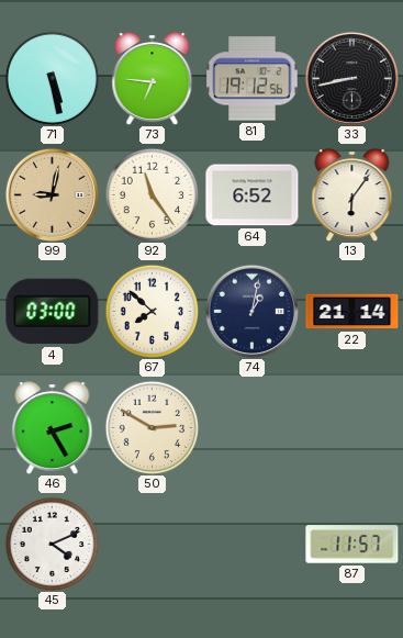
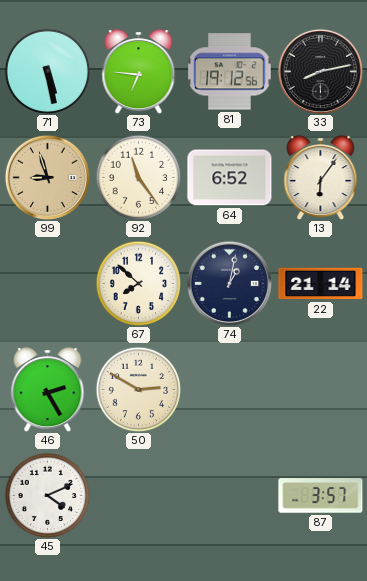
33: 8:43 -> 8:13
99: 9:02 -> 8:57
4: 03:00 -> none
87: 11:57 -> 3:57
